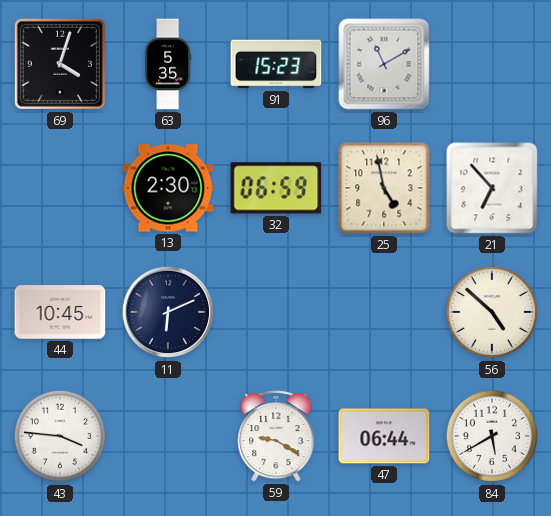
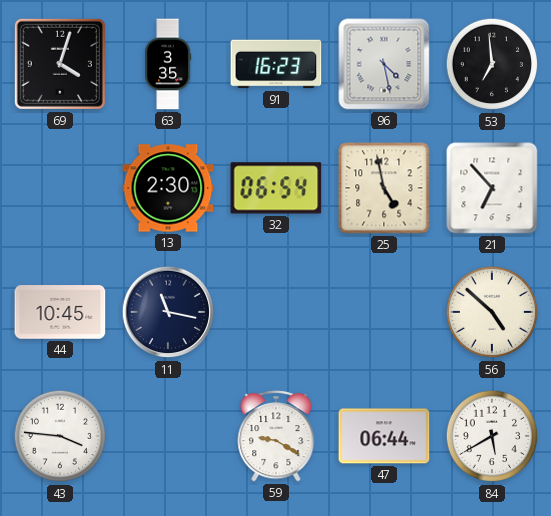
63: 5:35 -> 3:35
91: 15:23 -> 16:23
96: 11:10 -> 4:28
53: none -> 6:59
32: 06:59 -> 06:54
11: 6:11 -> 11:17
